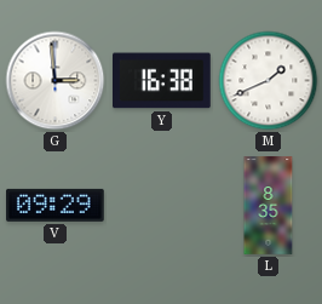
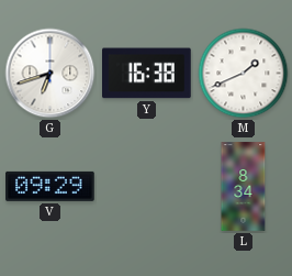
G: 2:59 -> 6:42
L: 8:35 -> 8:34
